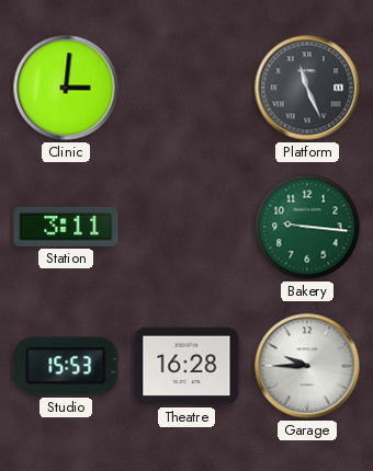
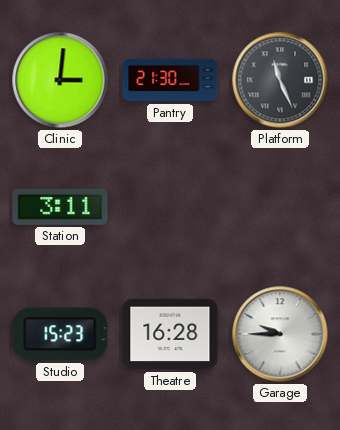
Pantry: none -> 21:30
Bakery: 9:16 -> none
Studio: 15:53 -> 15:23
